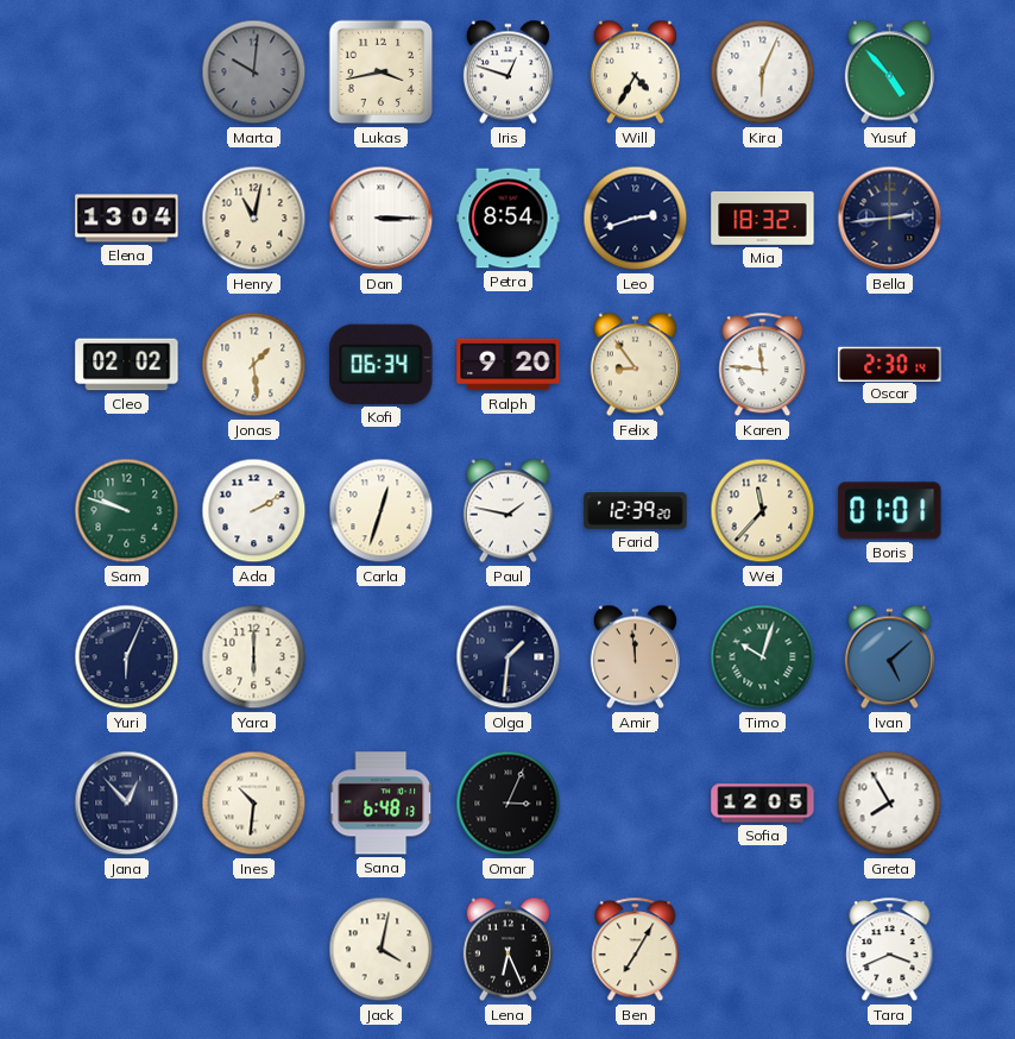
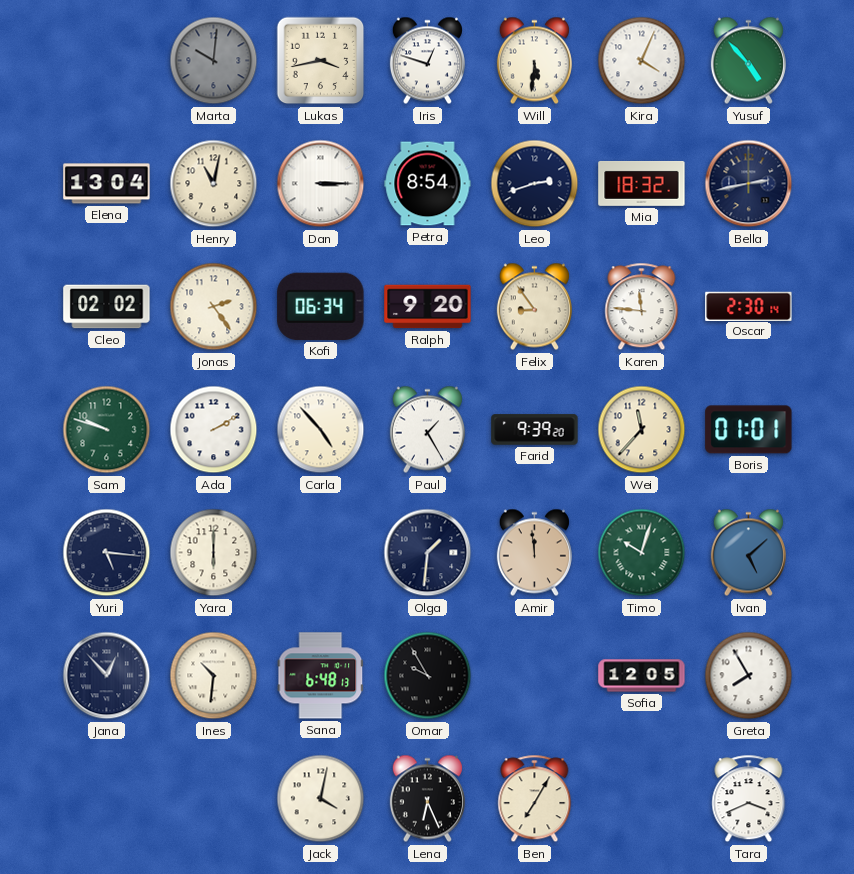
Will: 4:35 -> 5:31
Kira: 6:04 -> 4:04
Bella: 2:44 -> 2:43
Jonas: 1:29 -> 2:24
Carla: 12:33 -> 4:53
Paul: 1:47 -> 1:25
Farid: 12:39 -> 9:39
Yuri: 6:04 -> 5:16
Omar: 3:04 -> 9:55
